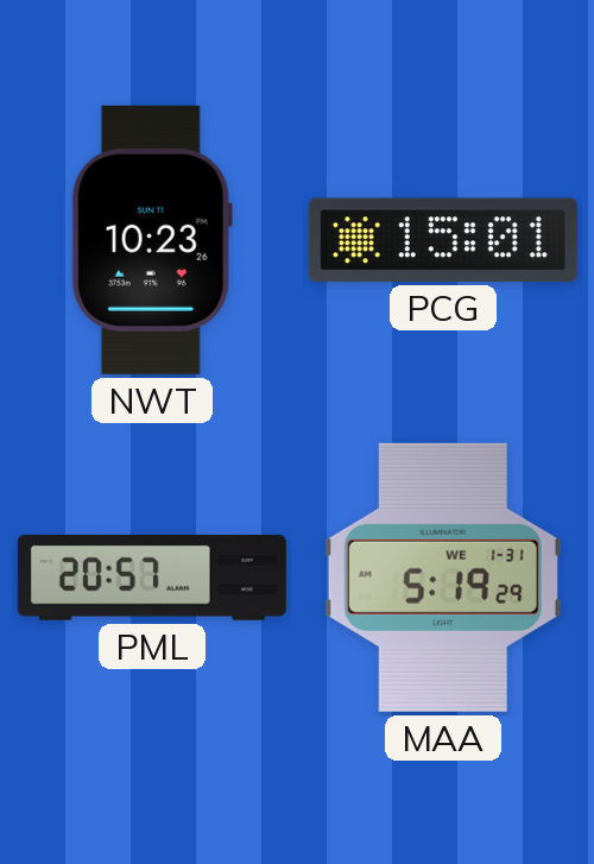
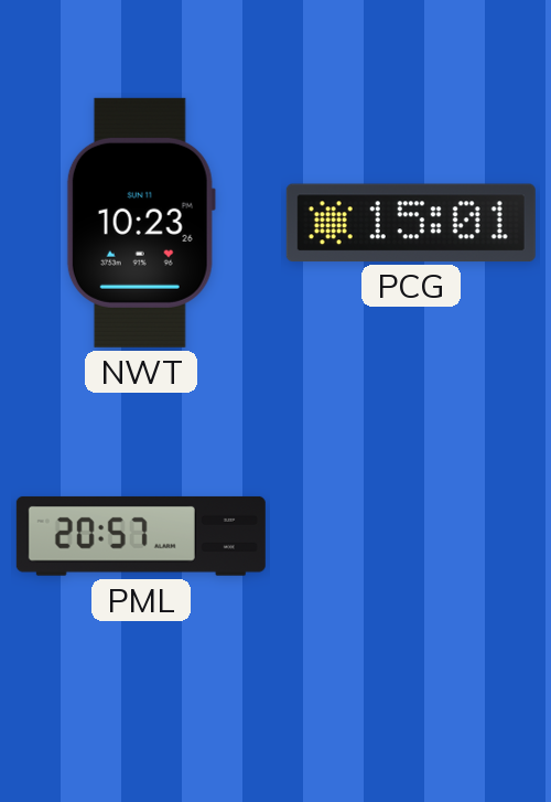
MAA: 5:19 -> none
